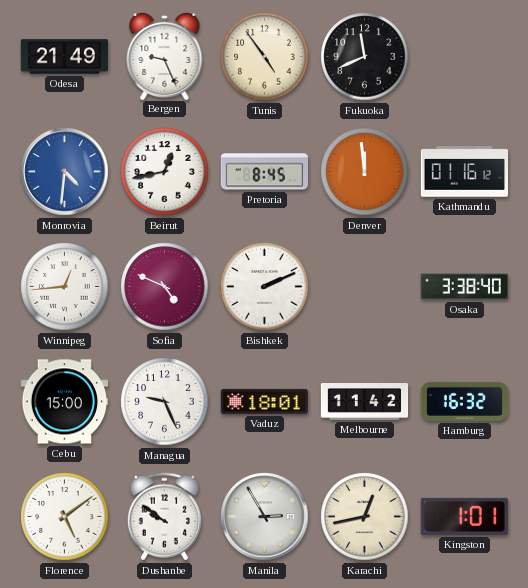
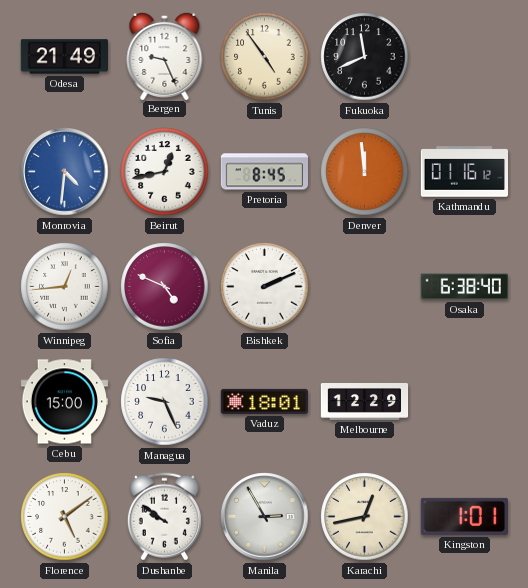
Osaka: 3:38 -> 6:38
Melbourne: 11:42 -> 12:29
Hamburg: 16:32 -> none
